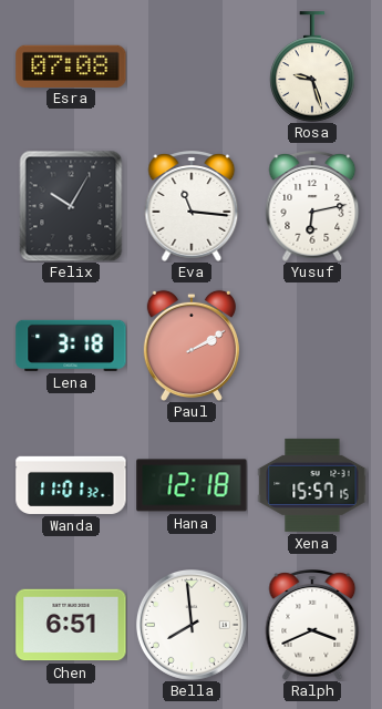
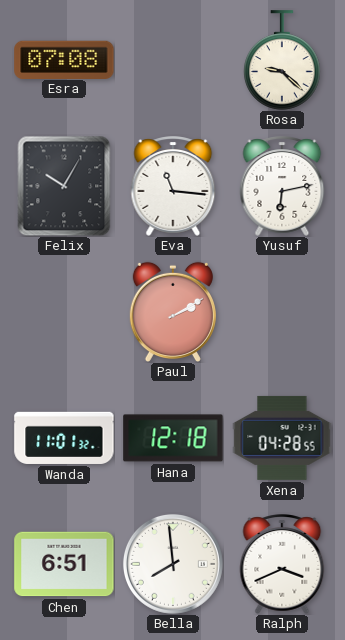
Rosa: 9:27 -> 9:22
Lena: 3:18 -> none
Xena: 15:57 -> 04:28
